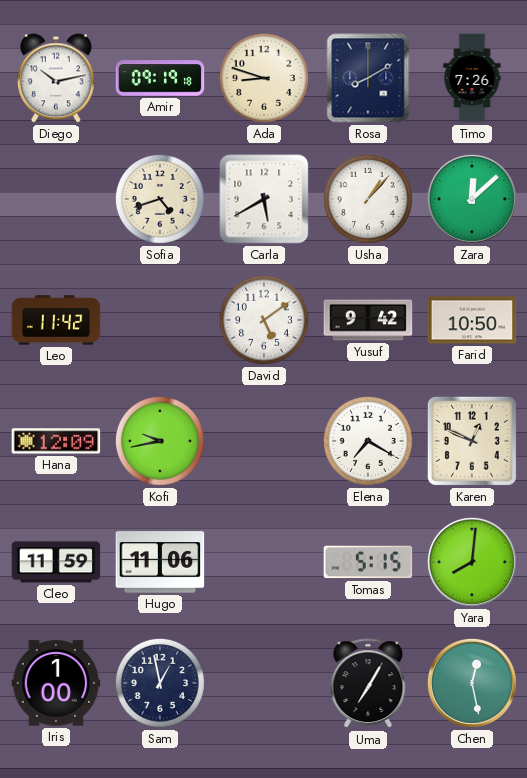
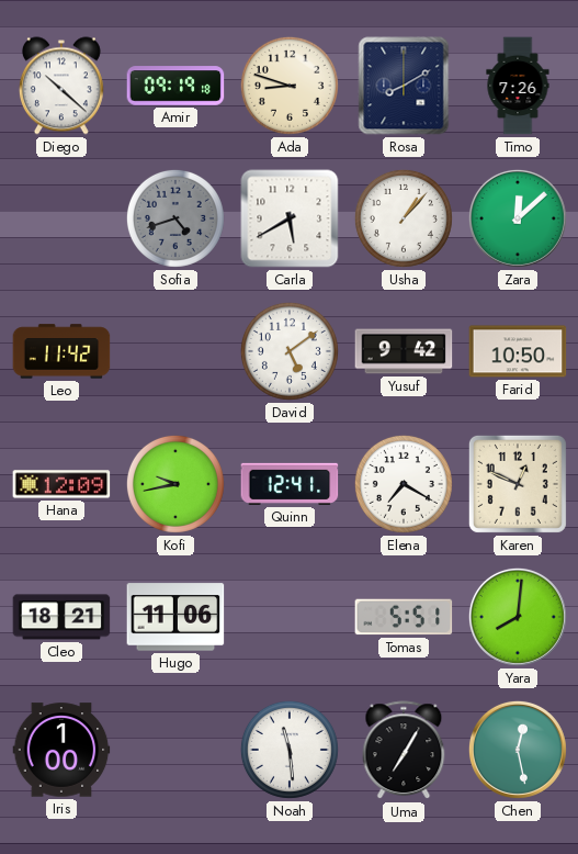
Diego: 10:13 -> 10:22
Sofia dial: cream -> grey
Quinn: none -> 12:41
Cleo: 11:59 -> 18:21
Tomas: 5:15 -> 5:51
Sam: 12:58 -> none
Noah: none -> 11:29
